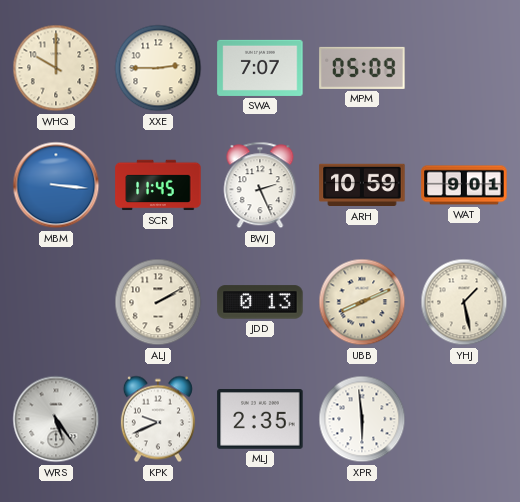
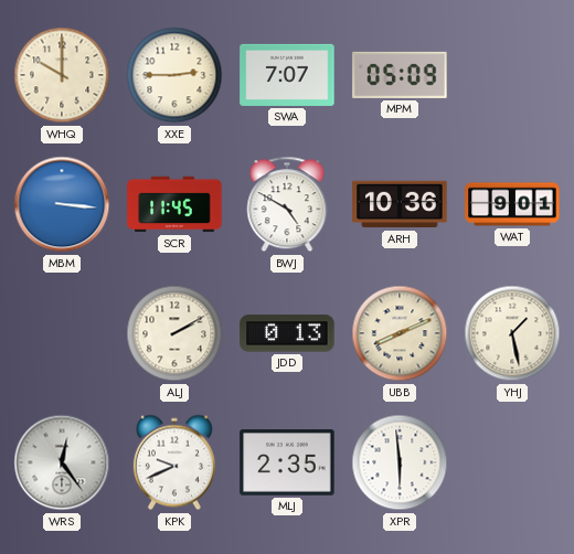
BWJ: 2:26 -> 4:50
ARH: 10:59 -> 10:36
WRS: 5:24 -> 12:24
